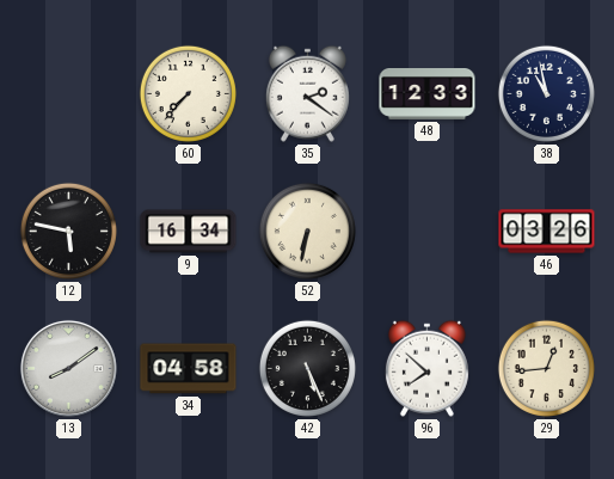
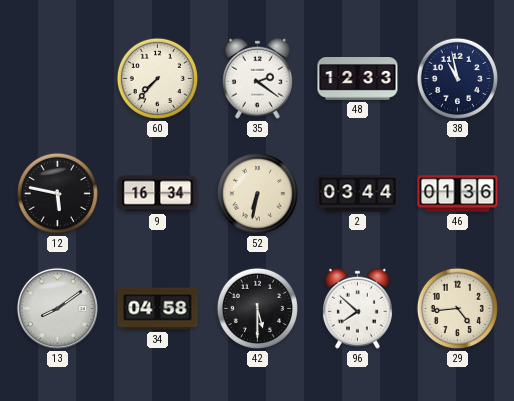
2: none -> 03:44
46: 03:26 -> 01:36
42: 5:26 -> 5:30
29: 12:44 -> 4:44
